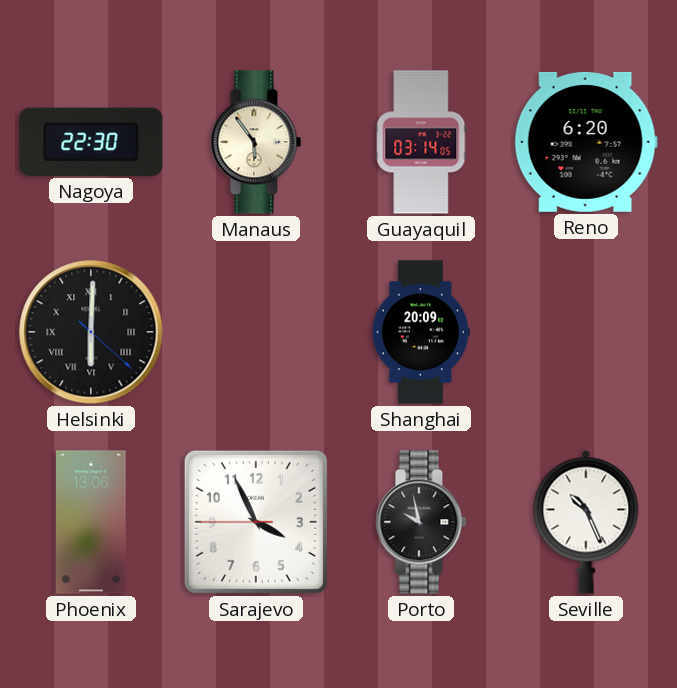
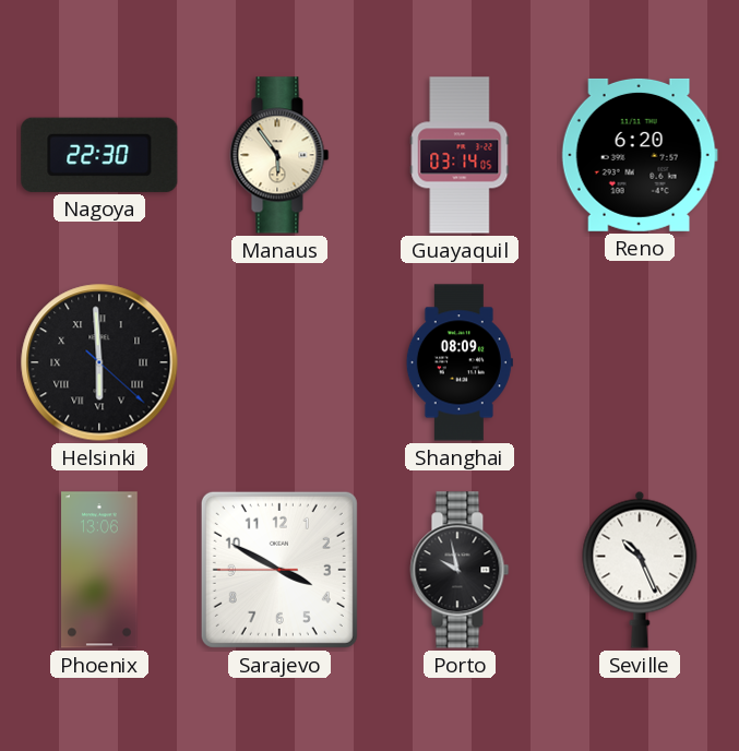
Helsinki: 6:00 -> 5:59
Shanghai: 20:09 -> 08:09
Sarajevo: 3:55 -> 3:49
